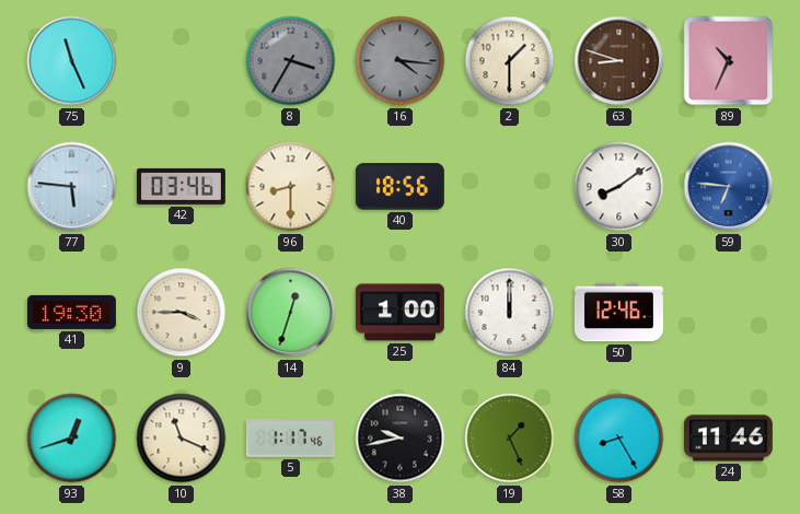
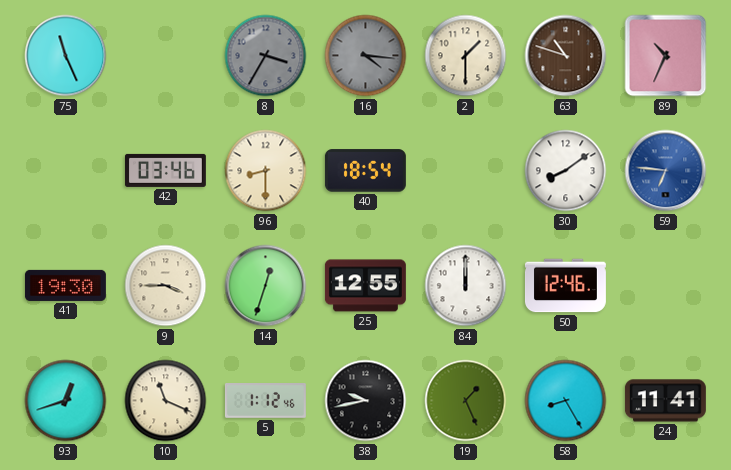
63: 8:48 -> 10:48
77: 5:46 -> none
40: 18:56 -> 18:54
25: 1:00 -> 12:55
5: 1:17 -> 1:12
24: 11:46 -> 11:41
